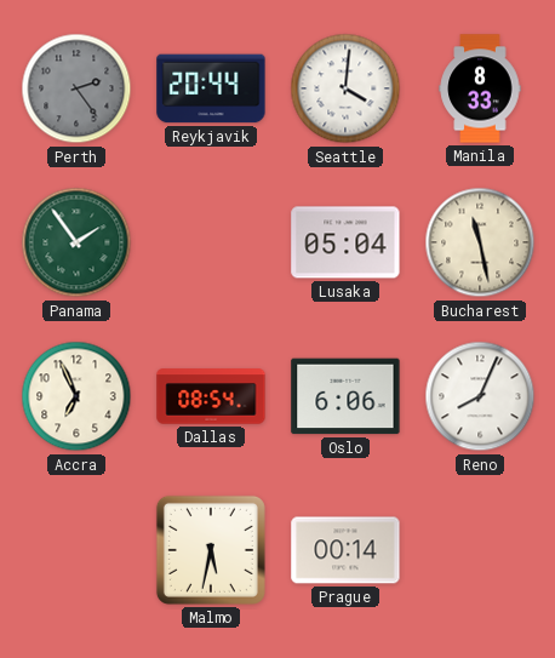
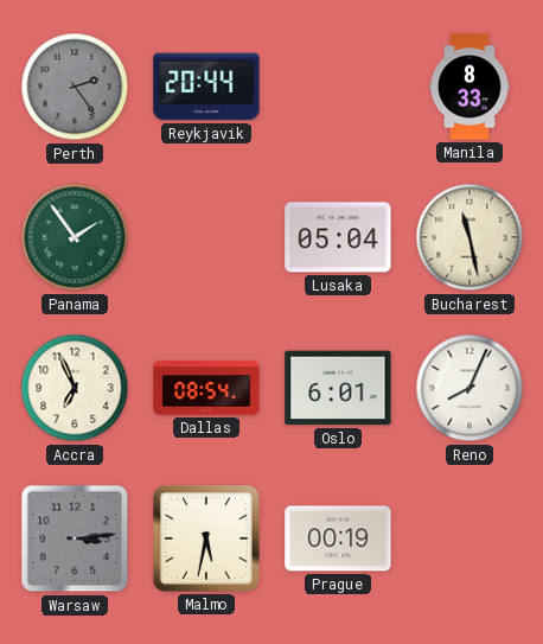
Seattle: 4:01 -> none
Oslo: 6:06 -> 6:01
Warsaw: none -> 3:14
Prague: 00:14 -> 00:19
